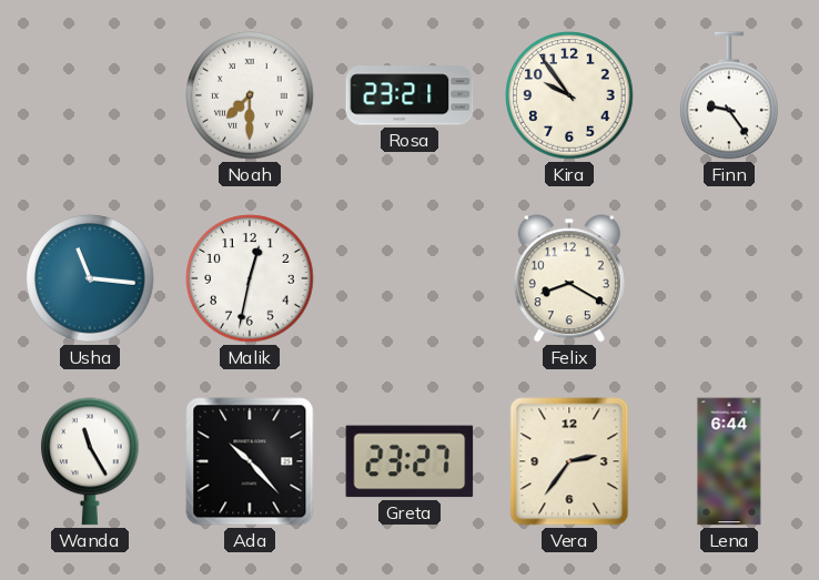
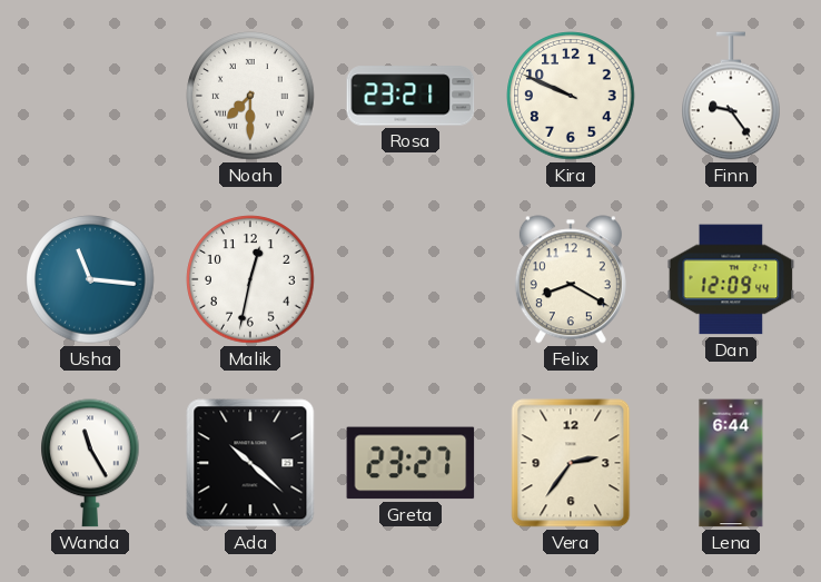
Kira: 9:54 -> 9:49
Dan: none -> 12:09
Ada: 10:23 -> 10:22
